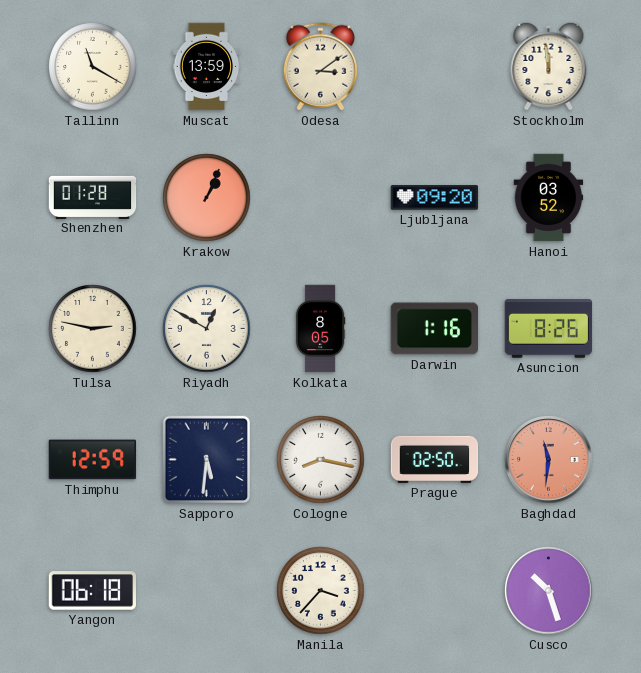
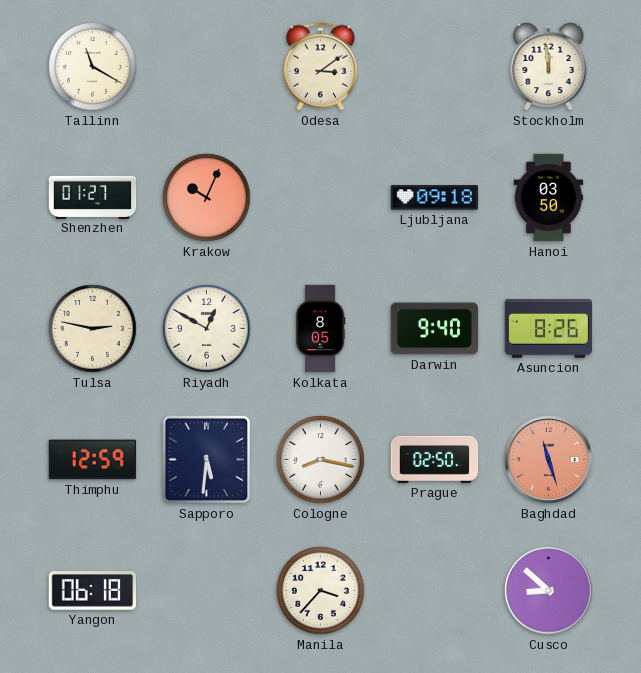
Muscat: 13:59 -> none
Shenzhen: 01:28 -> 01:27
Krakow: 1:04 -> 10:04
Ljubljana: 09:20 -> 09:18
Hanoi: 03:52 -> 03:50
Darwin: 1:16 -> 9:40
Baghdad: 11:31 -> 11:27
Cusco: 10:27 -> 8:52
